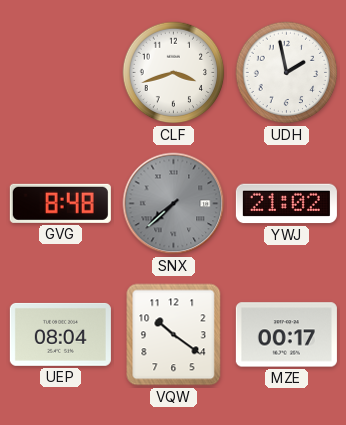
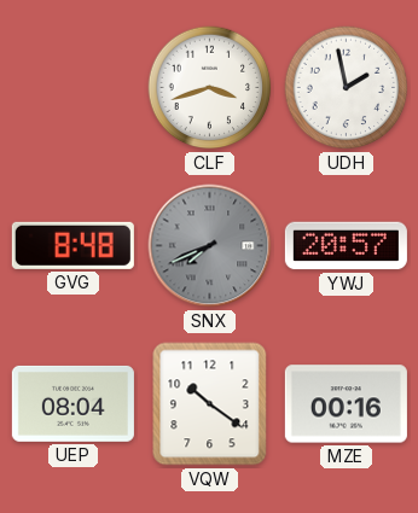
SNX: 7:38 -> 7:41
YWJ: 21:02 -> 20:57
MZE: 00:17 -> 00:16
